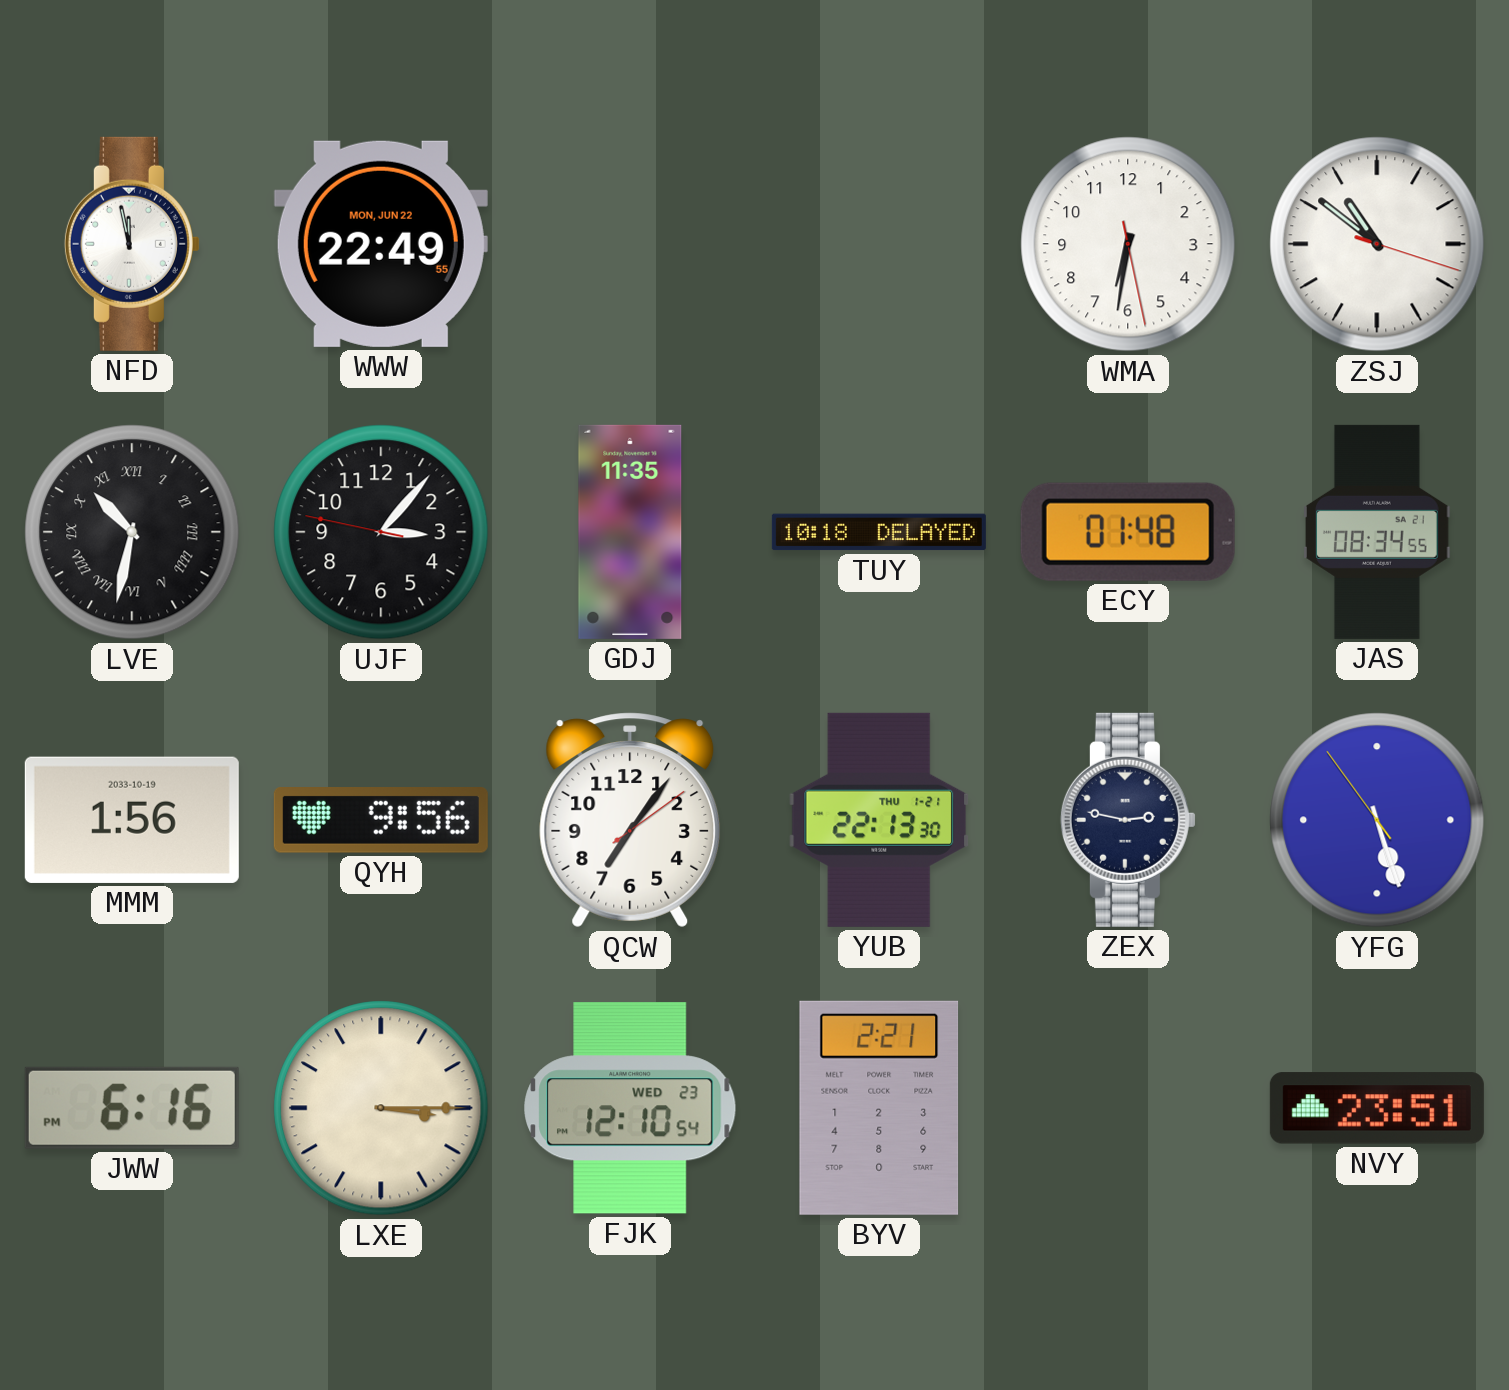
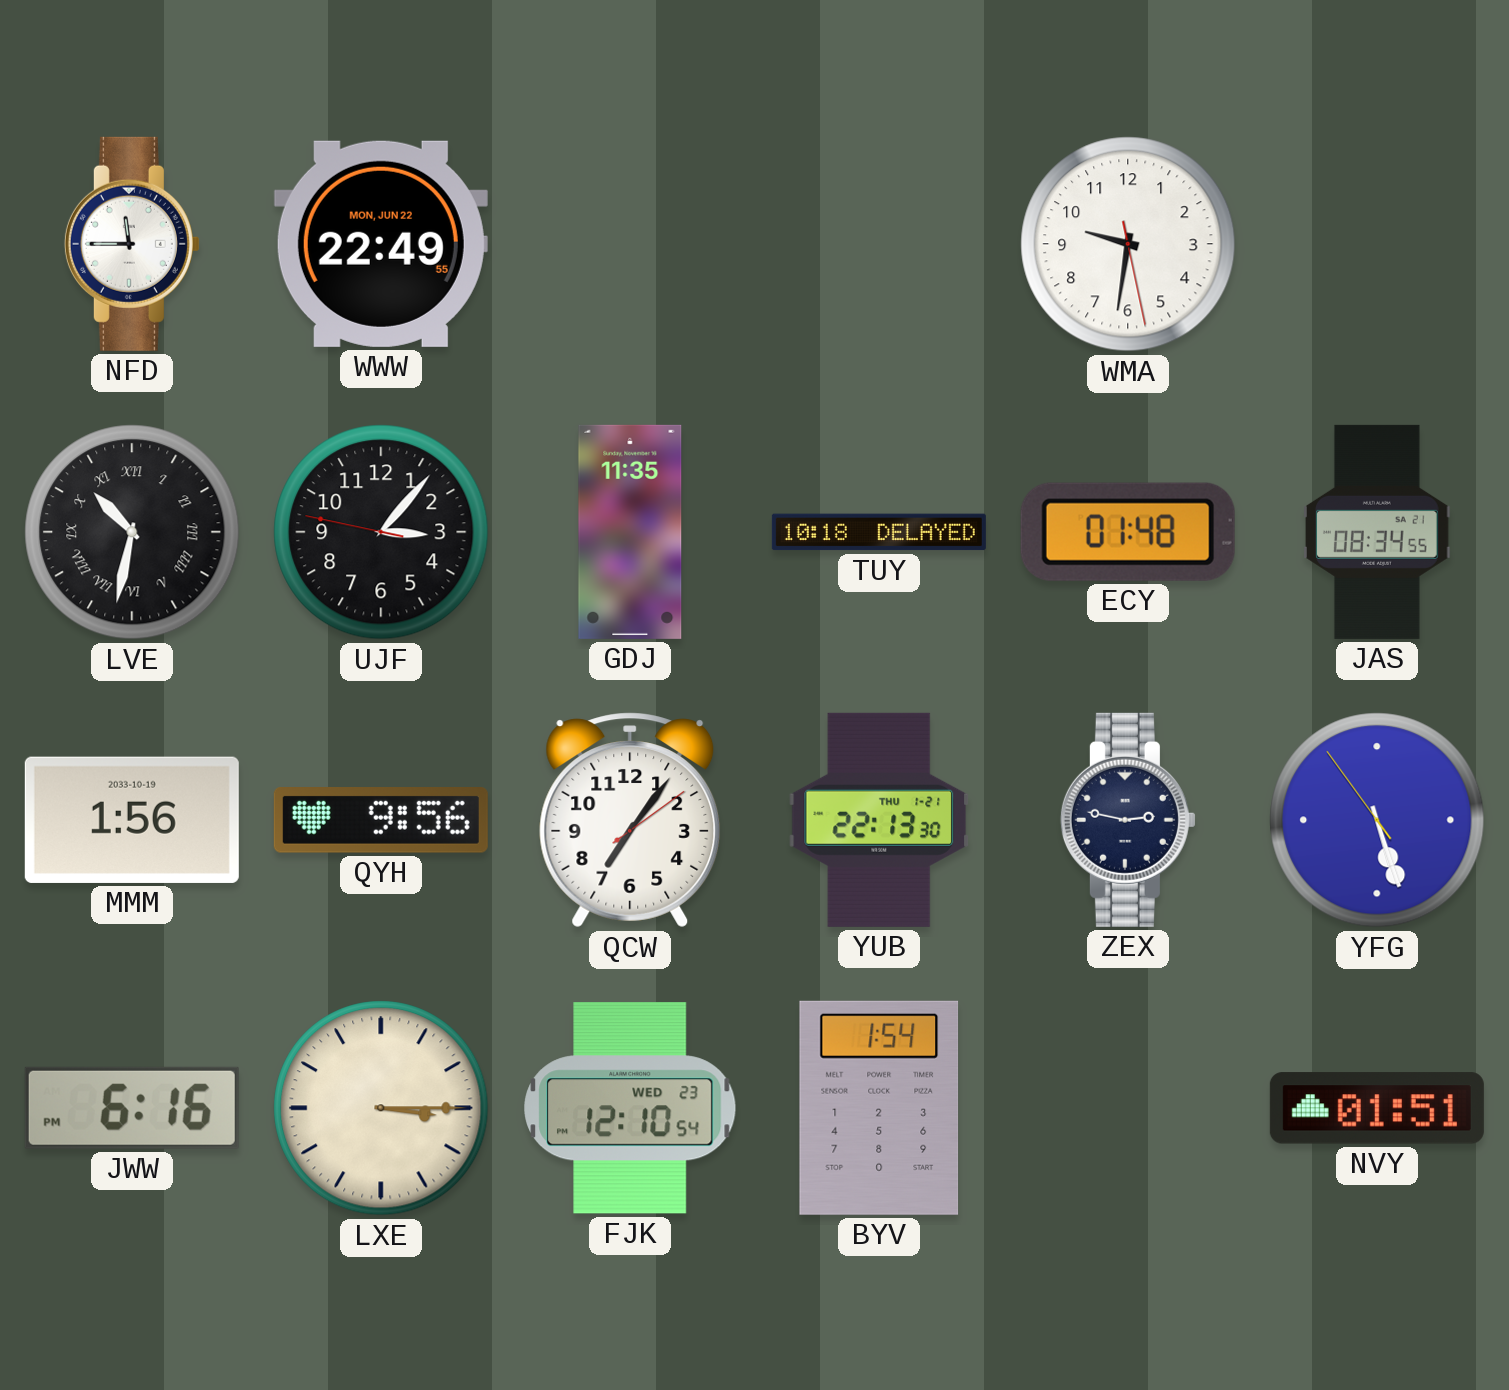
NFD: 11:58 -> 11:45
WMA: 6:31 -> 9:31
ZSJ: 10:51 -> none
BYV: 2:21 -> 1:54
NVY: 23:51 -> 01:51
